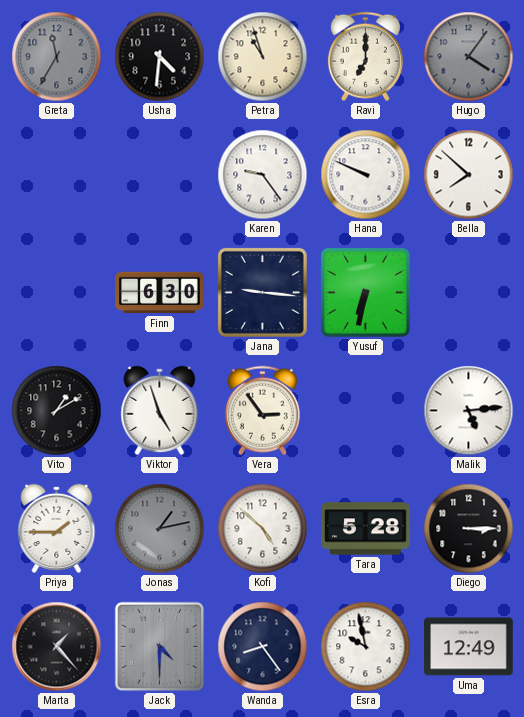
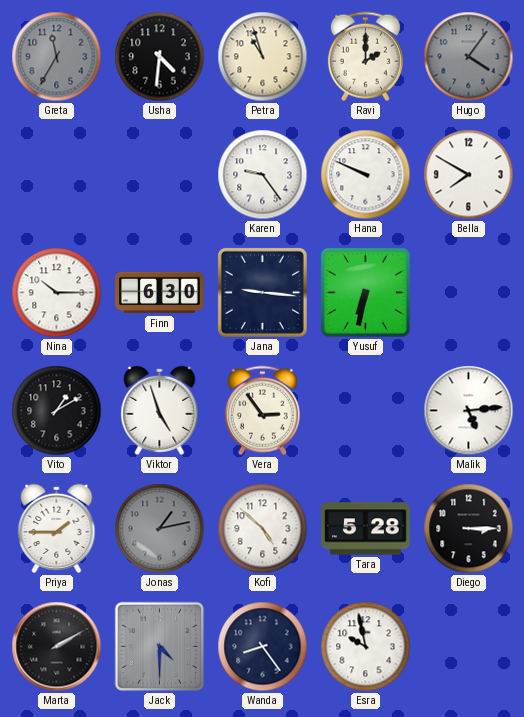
Ravi: 7:00 -> 2:00
Bella: 7:52 -> 7:50
Nina: none -> 10:15
Marta: 1:23 -> 2:10
Uma: 12:49 -> none
